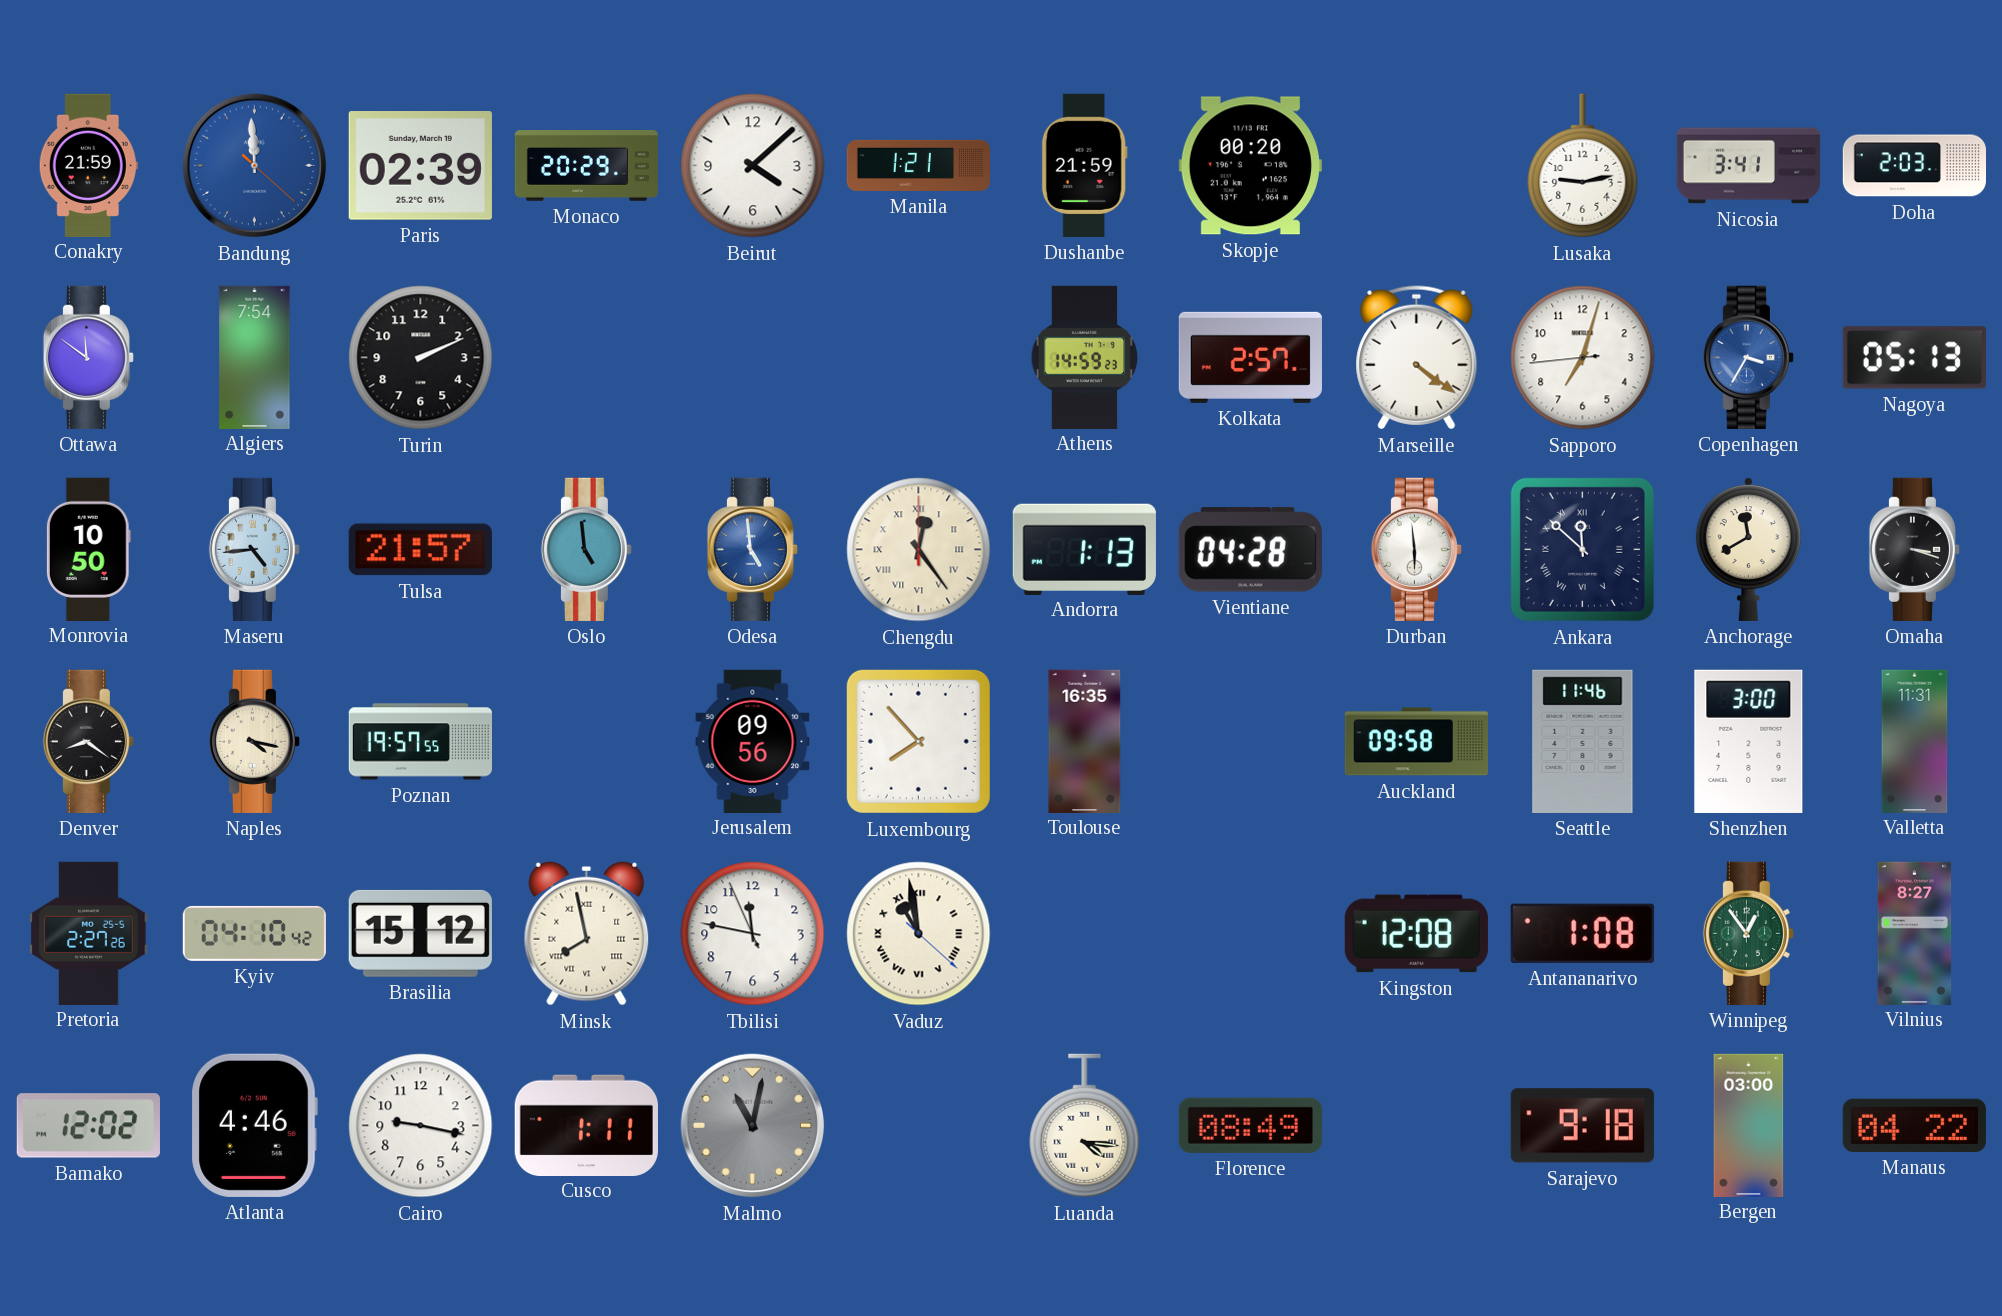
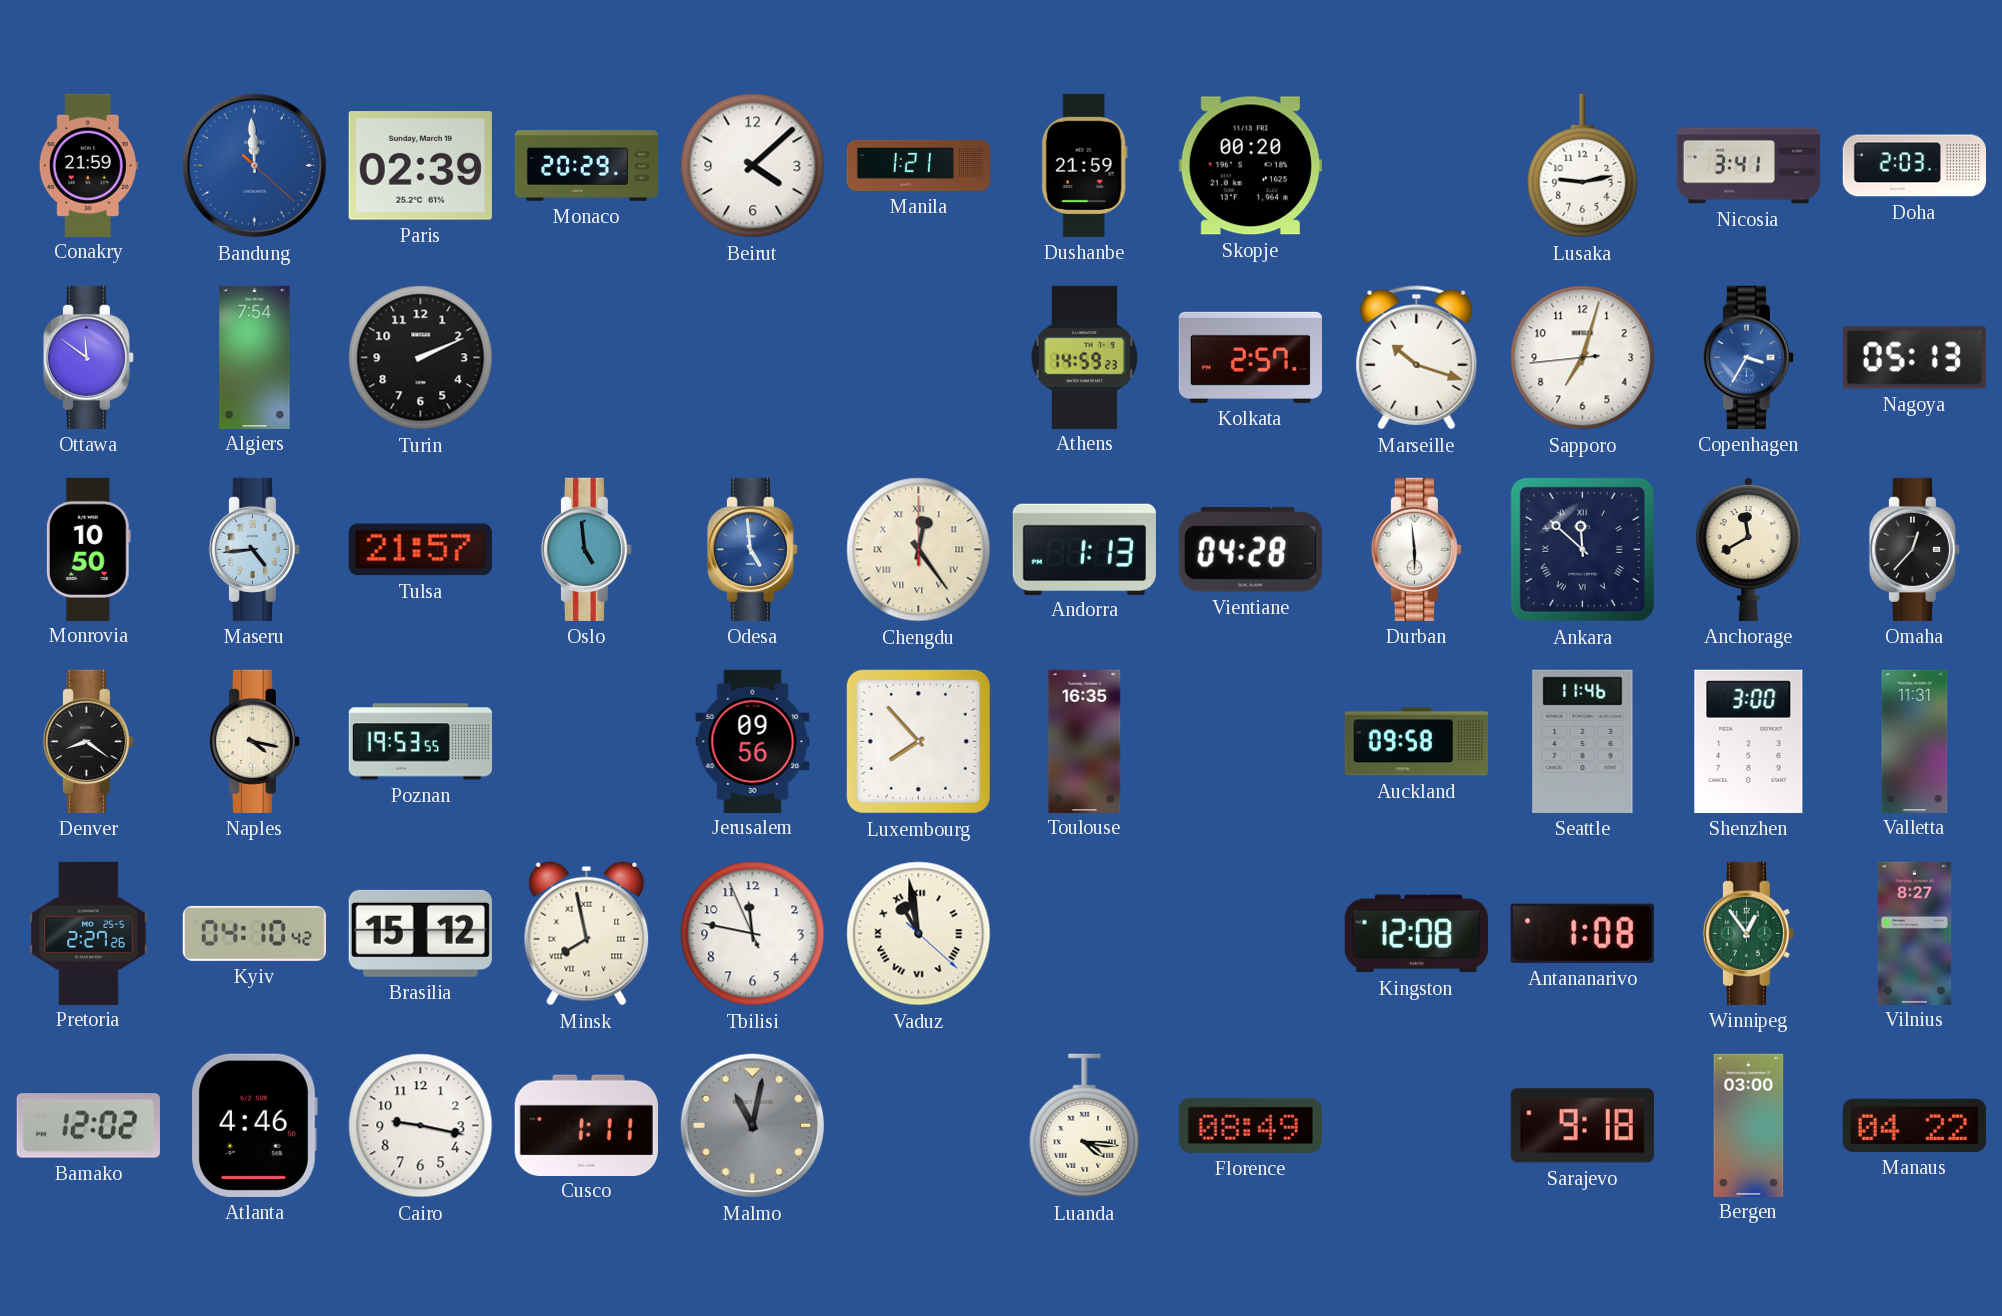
Marseille: 4:21 -> 10:18
Omaha: 3:18 -> 12:37
Poznan: 19:57 -> 19:53
